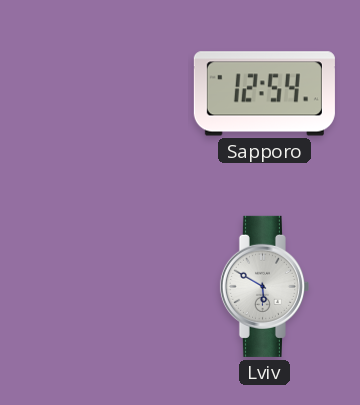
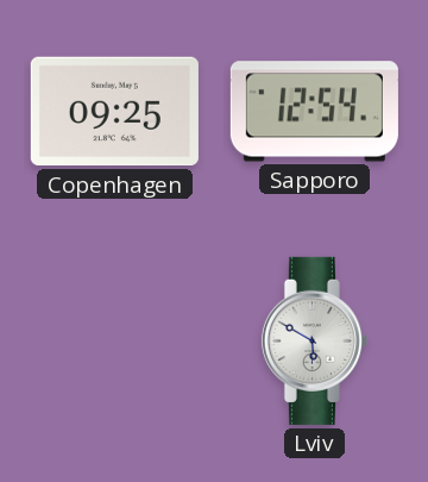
Copenhagen: none -> 09:25
